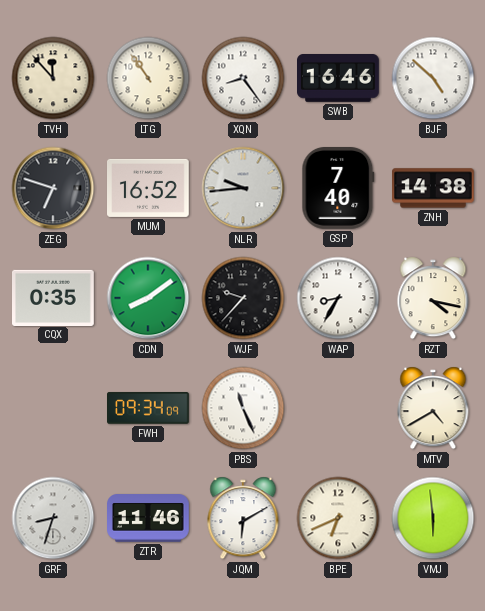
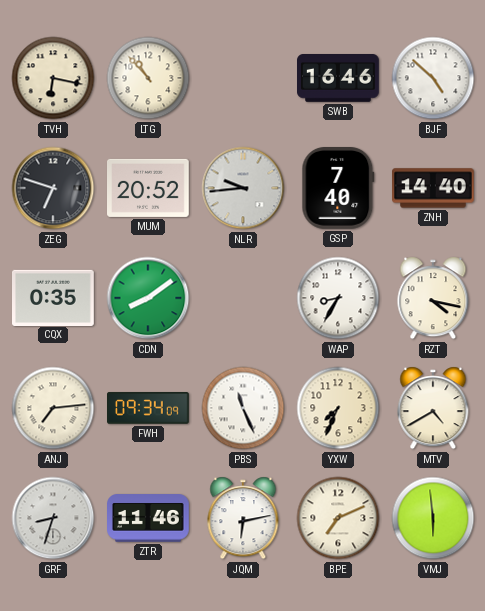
TVH: 11:53 -> 6:17
LTG: 10:54 -> 10:53
XQN: 8:24 -> none
MUM: 16:52 -> 20:52
ZNH: 14:38 -> 14:40
WJF: 9:37 -> none
ANJ: none -> 7:14
YXW: none -> 7:34
JQM: 6:10 -> 6:13
BPE: 6:41 -> 7:11
